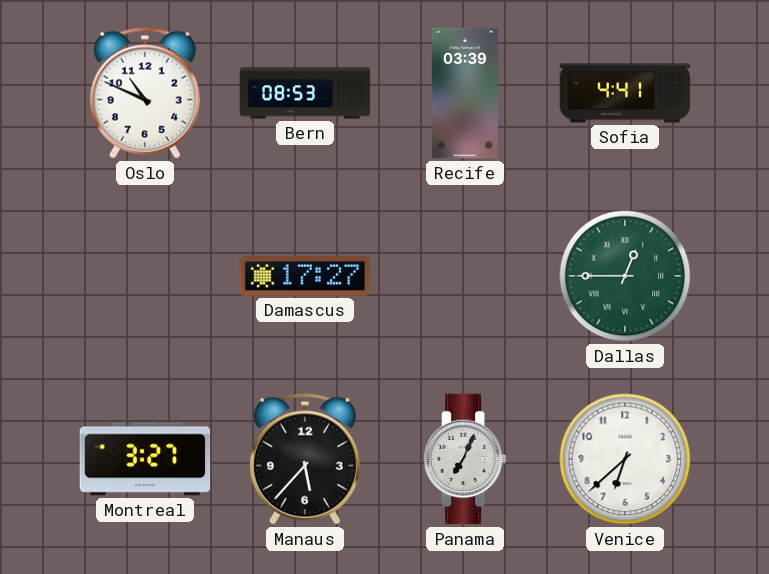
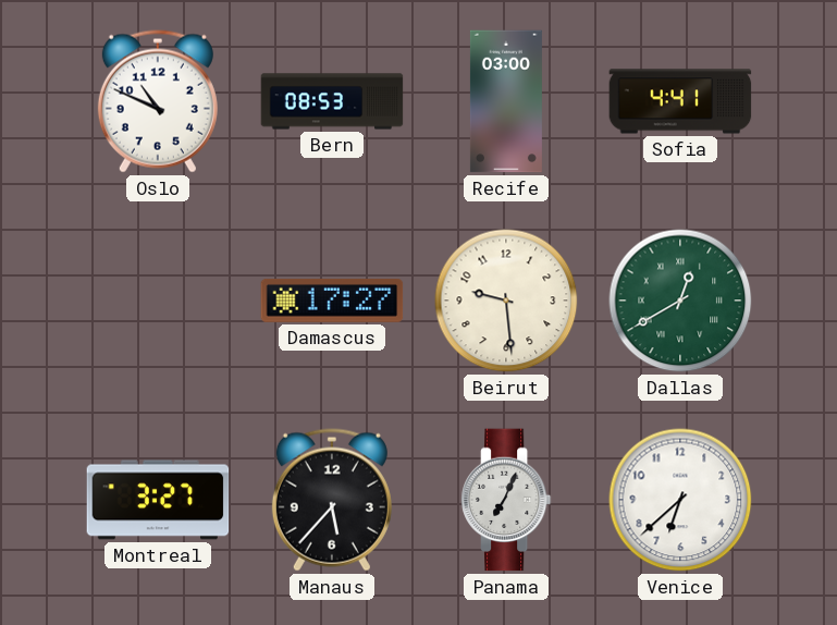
Recife: 03:39 -> 03:00
Beirut: none -> 9:29
Dallas: 12:45 -> 12:40
